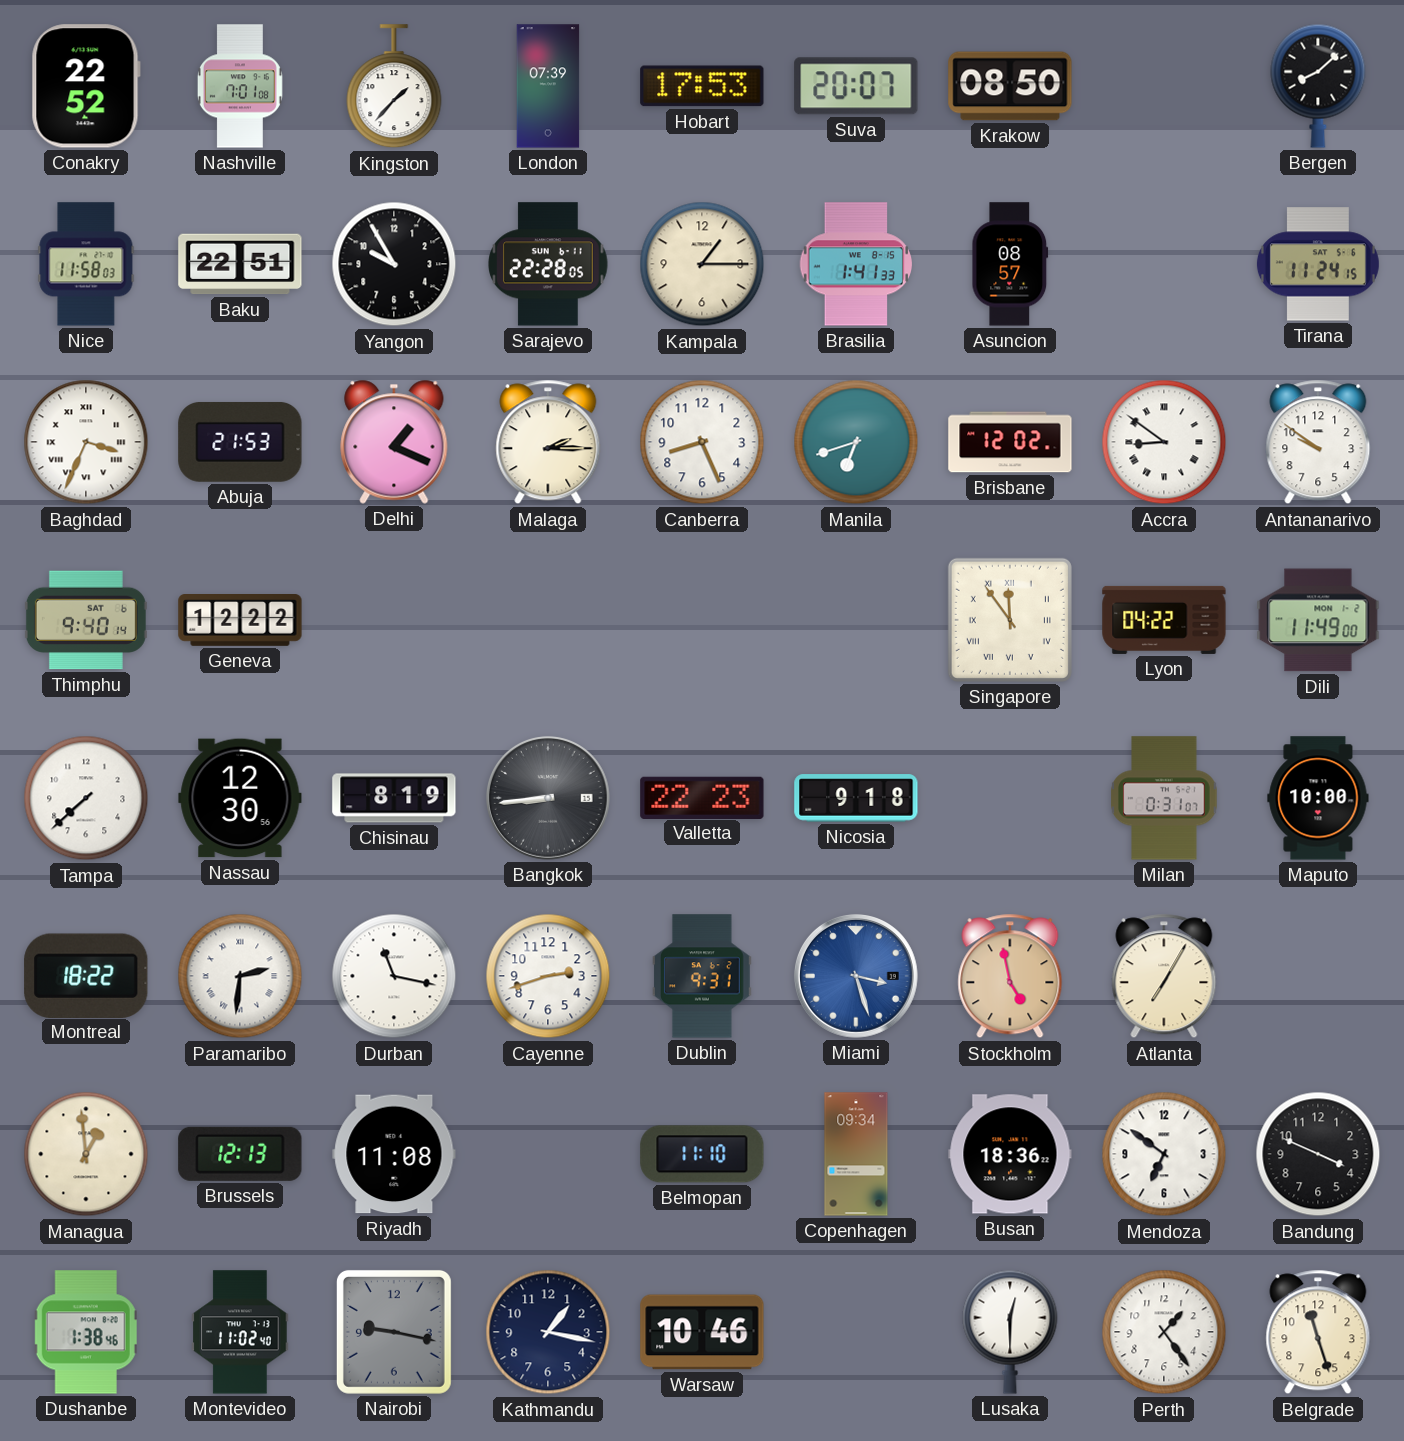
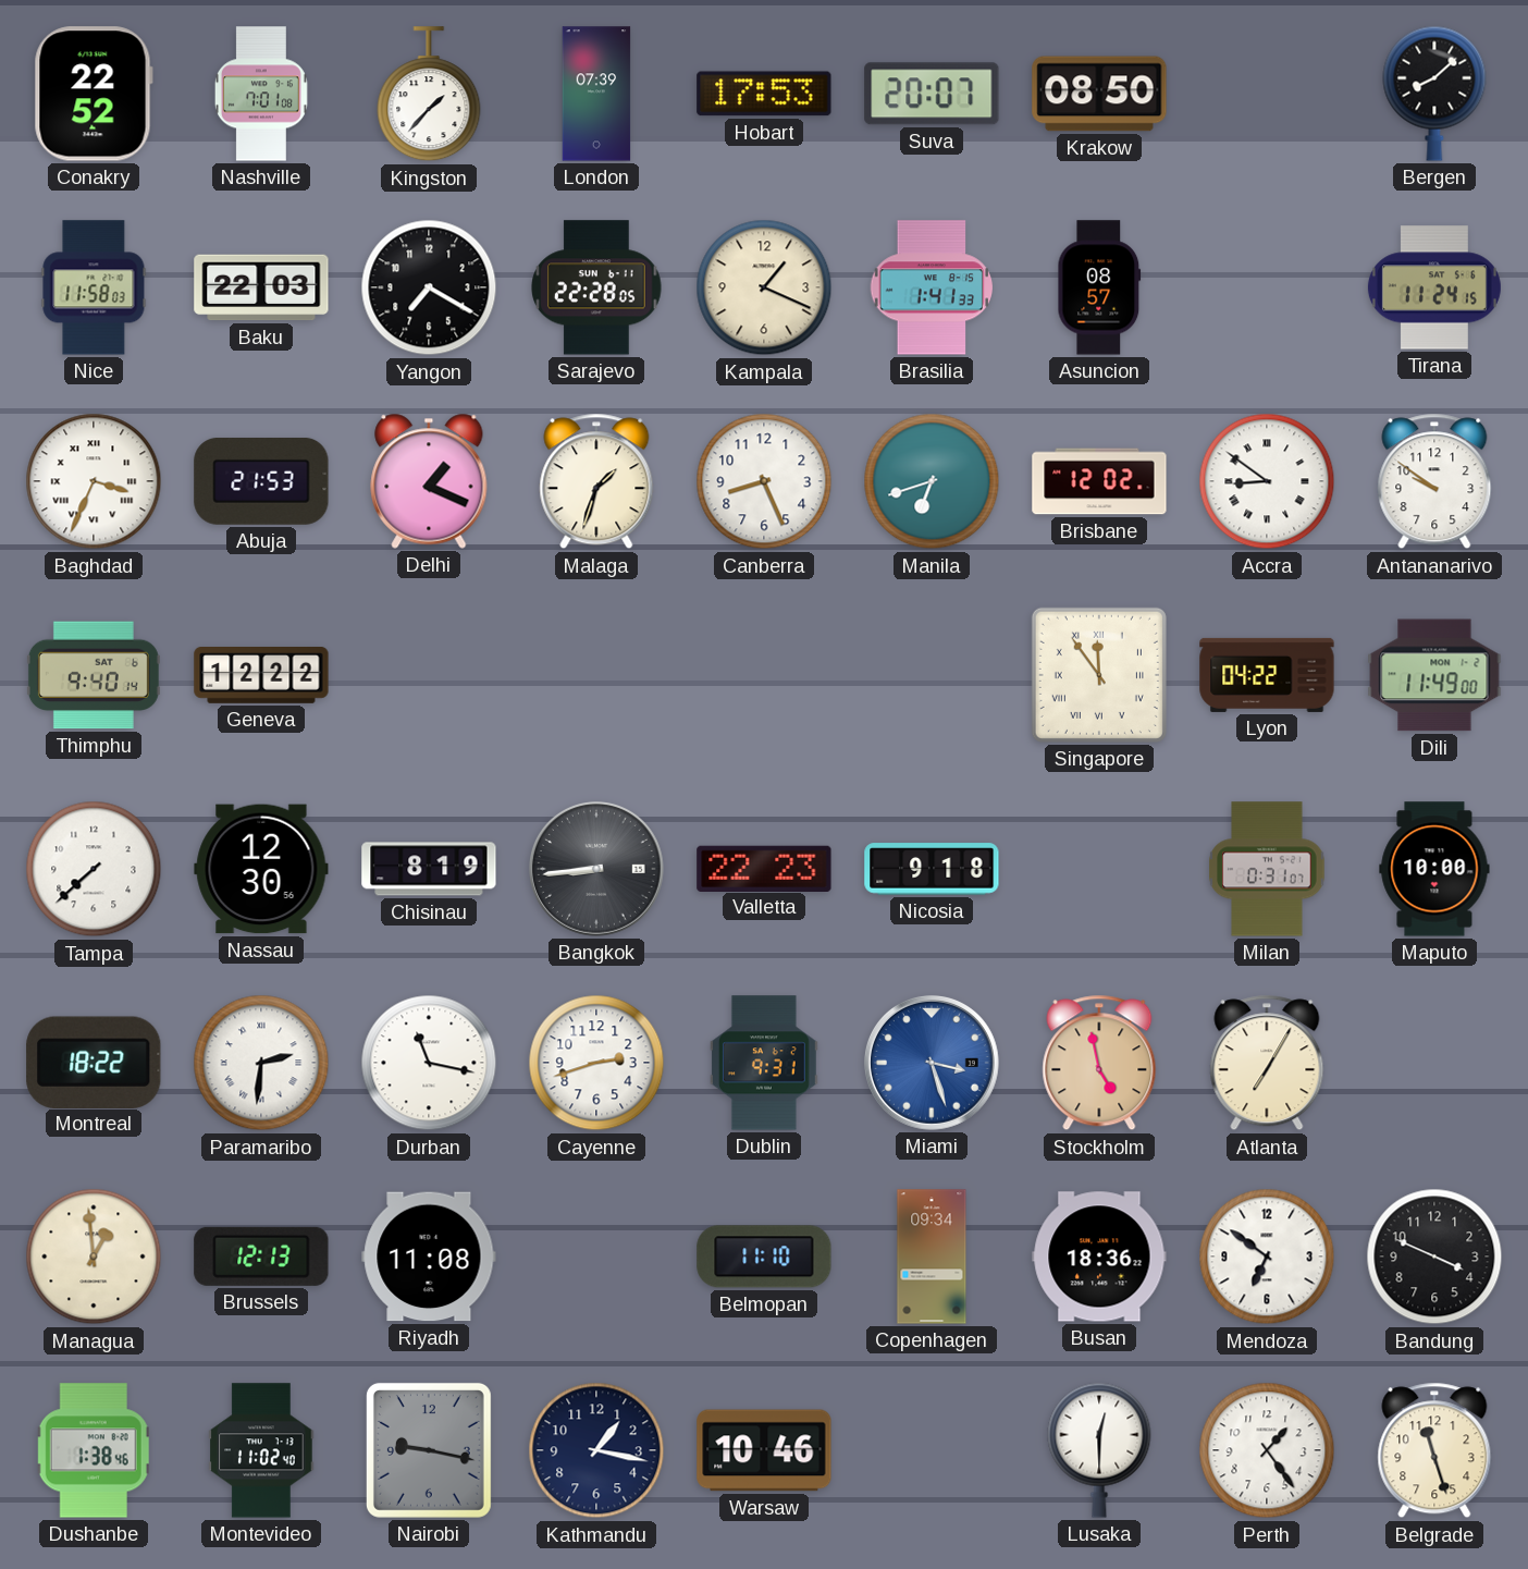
Baku: 22:51 -> 22:03
Yangon: 9:55 -> 7:20
Kampala: 1:15 -> 1:19
Malaga: 2:15 -> 1:33
